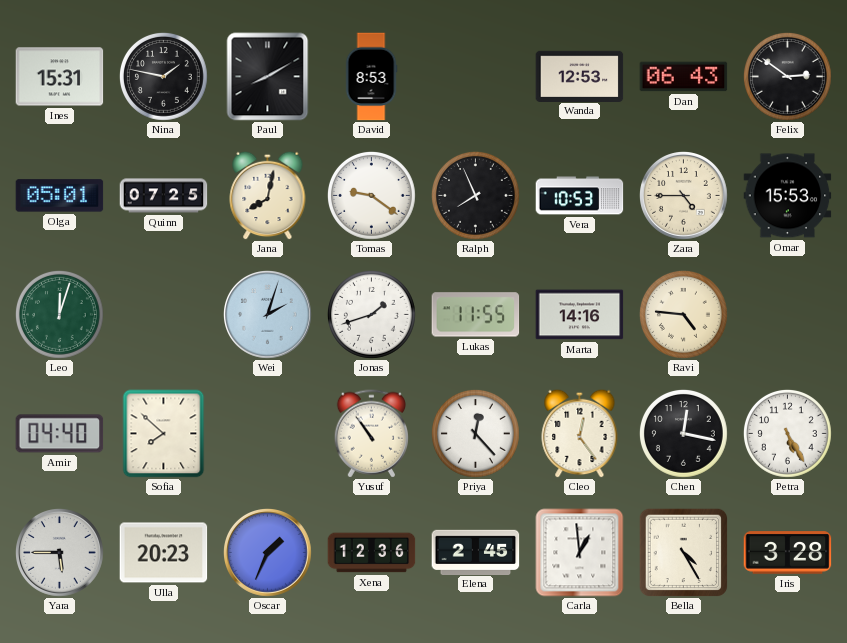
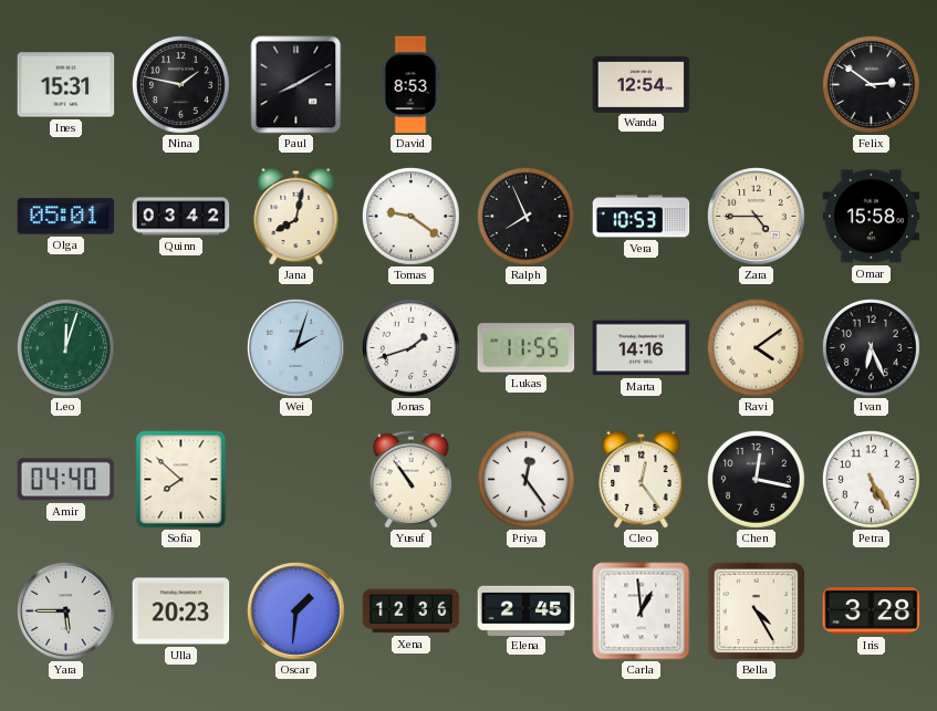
Wanda: 12:53 -> 12:54
Dan: 06:43 -> none
Quinn: 07:25 -> 03:42
Omar: 15:53 -> 15:58
Ravi: 4:46 -> 4:09
Ivan: none -> 6:26
Priya: 12:23 -> 12:24
Oscar: 1:34 -> 1:31
